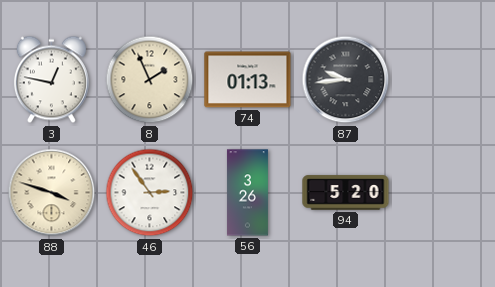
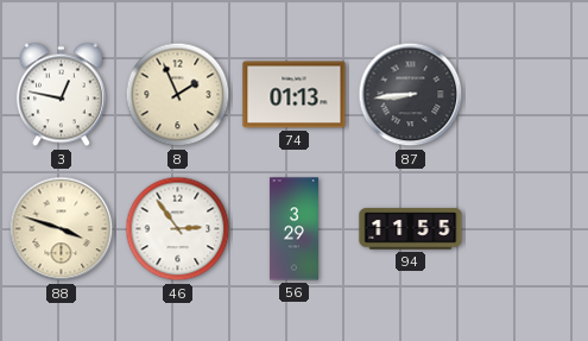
87: 9:44 -> 8:44
56: 3:26 -> 3:29
94: 5:20 -> 11:55
